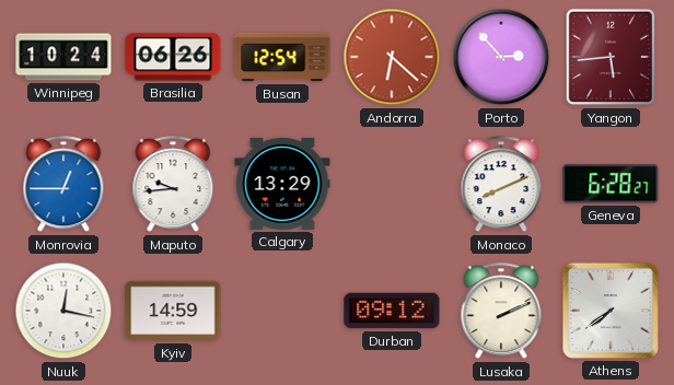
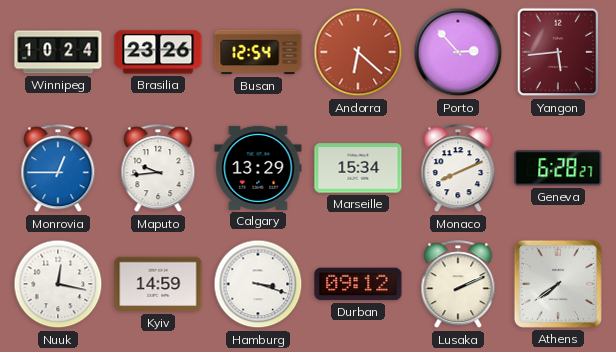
Brasilia: 06:26 -> 23:26
Marseille: none -> 15:34
Hamburg: none -> 3:18
